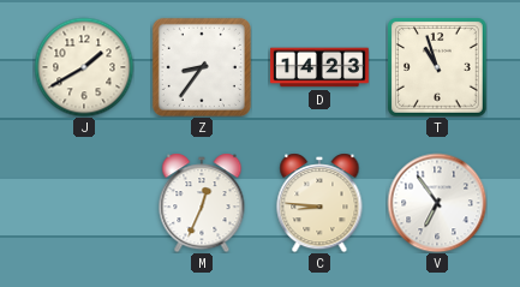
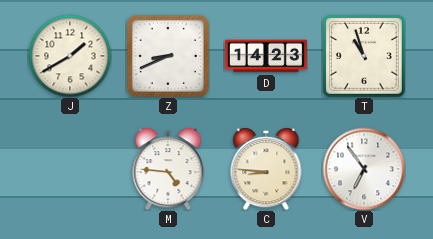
Z: 8:36 -> 8:41
M: 12:34 -> 4:46
